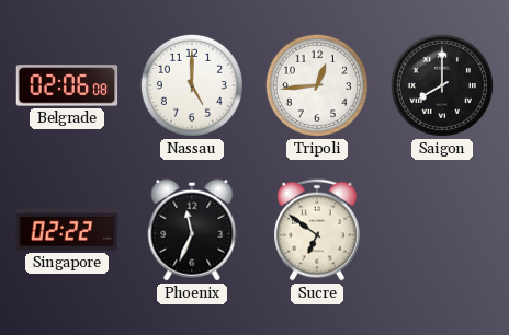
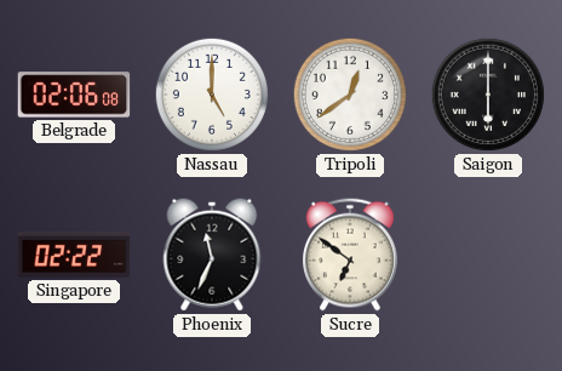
Tripoli: 12:44 -> 12:39
Saigon: 8:00 -> 6:00
